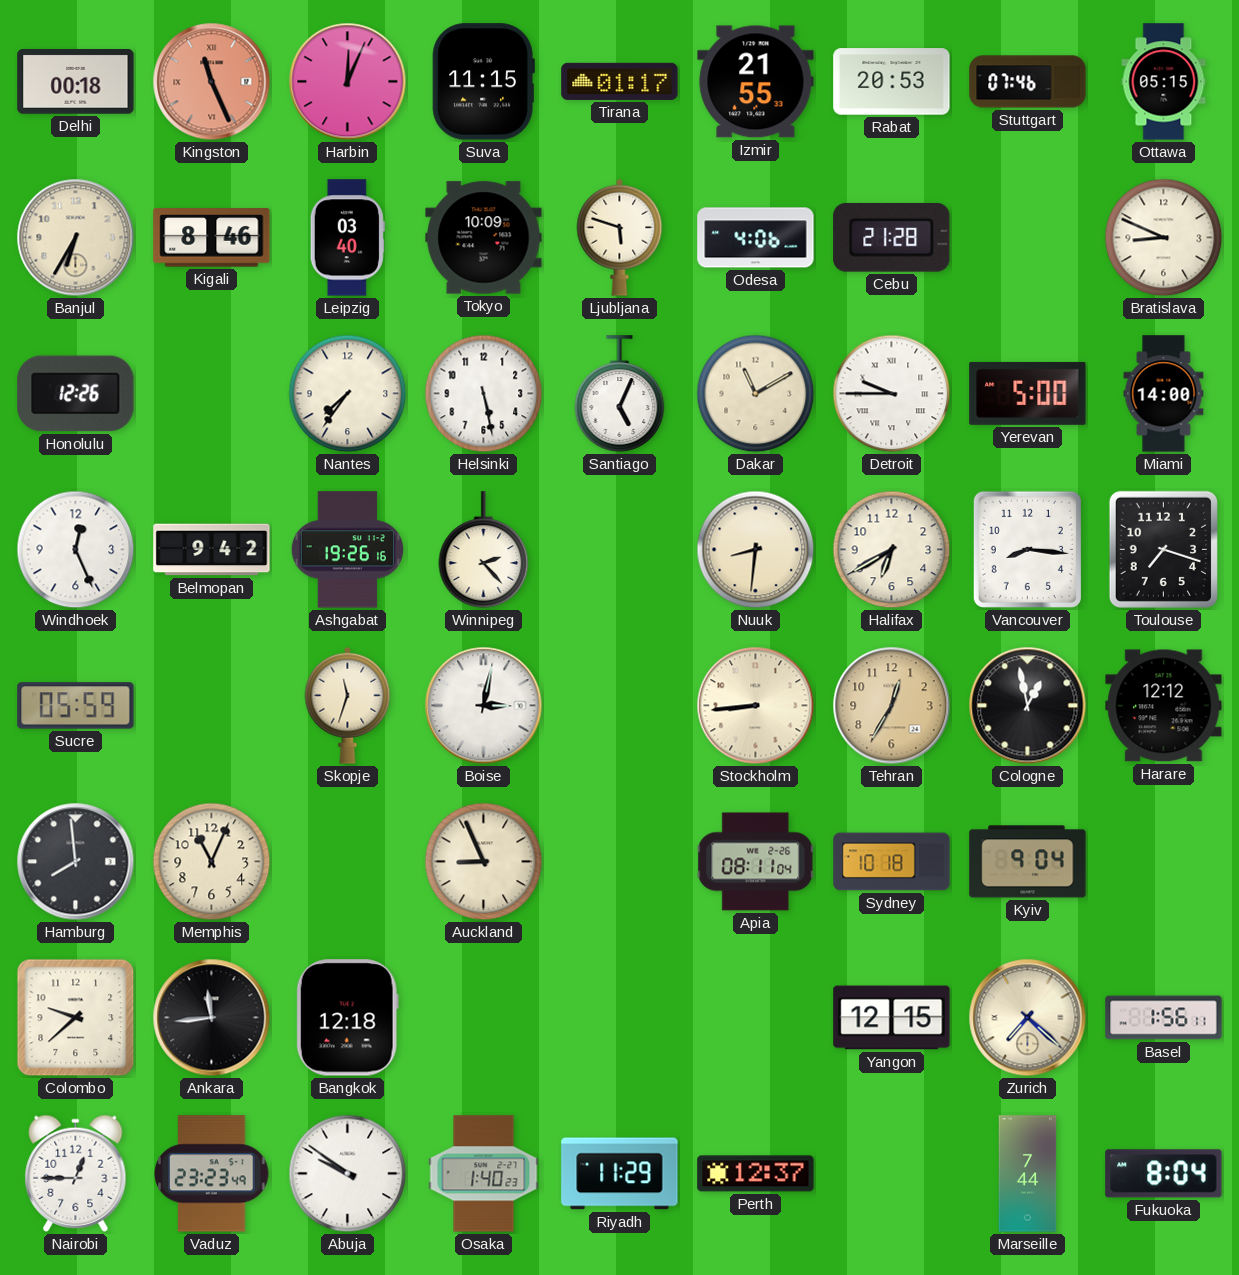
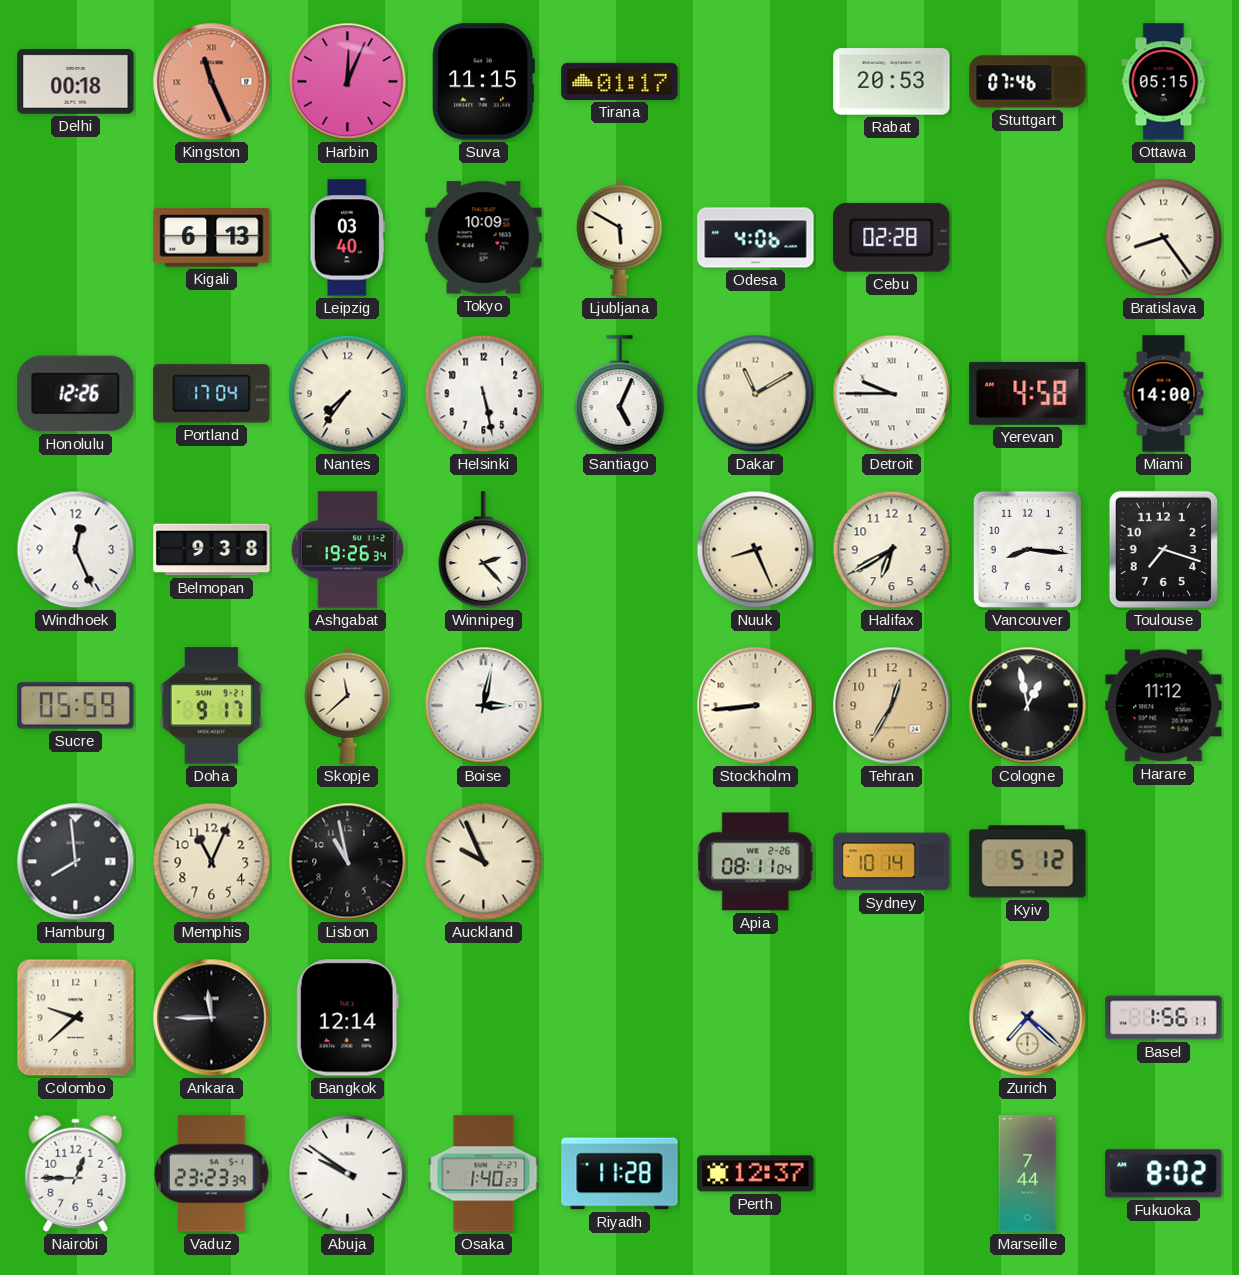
Izmir: 21:55 -> none
Banjul: 6:35 -> none
Kigali: 8:46 -> 6:13
Ljubljana: 5:48 -> 5:50
Cebu: 21:28 -> 02:28
Bratislava: 8:49 -> 8:24
Portland: none -> 17:04
Yerevan: 5:00 -> 4:58
Belmopan: 9:42 -> 9:38
Ashgabat: 19:26:16 -> 19:26:34
Nuuk: 8:31 -> 8:26
Doha: none -> 9:17
Skopje: 11:33 -> 11:38
Harare: 12:12 -> 11:12
Lisbon: none -> 10:58
Auckland: 8:56 -> 9:56
Sydney: 10:18 -> 10:14
Kyiv: 9:04 -> 5:12
Ankara: 11:44 -> 11:45
Bangkok: 12:18 -> 12:14
Yangon: 12:15 -> none
Vaduz: 23:23:49 -> 23:23:39
Riyadh: 11:29 -> 11:28
Fukuoka: 8:04 -> 8:02
